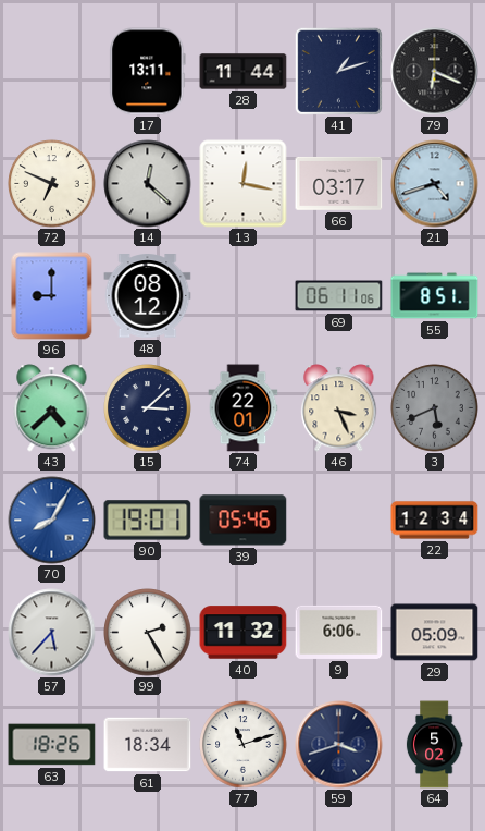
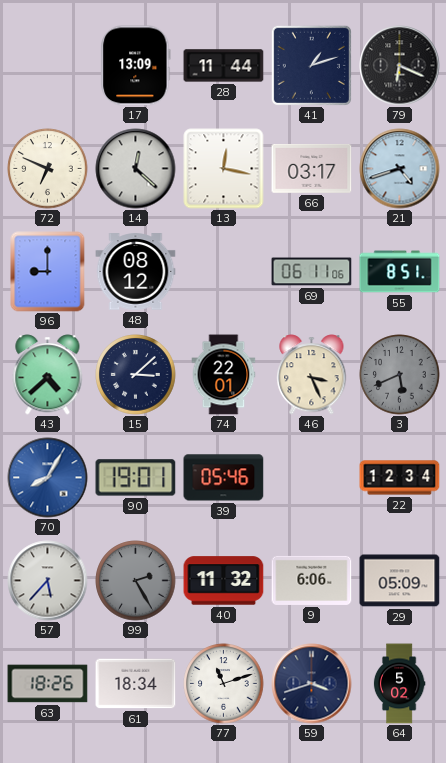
17: 13:11 -> 13:09
99 dial: white -> grey
